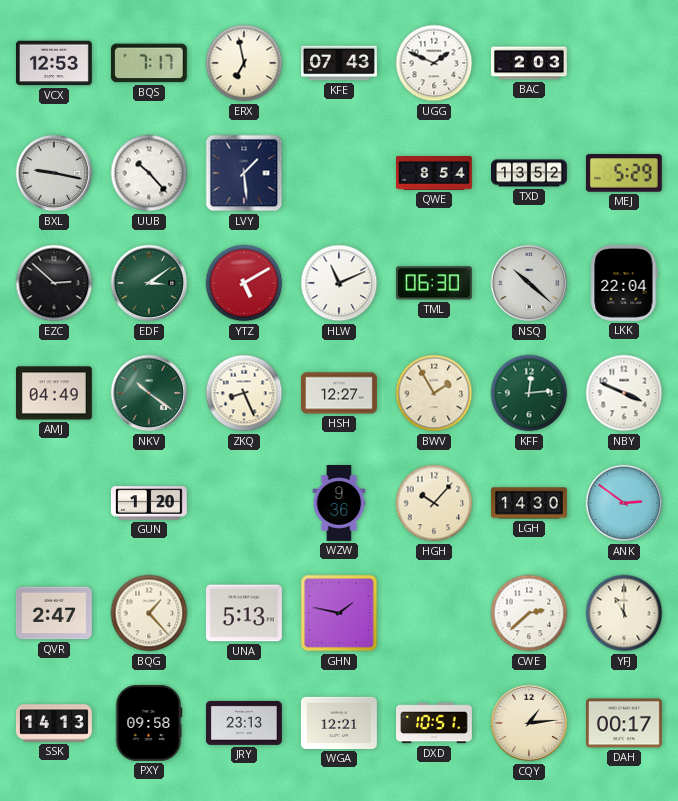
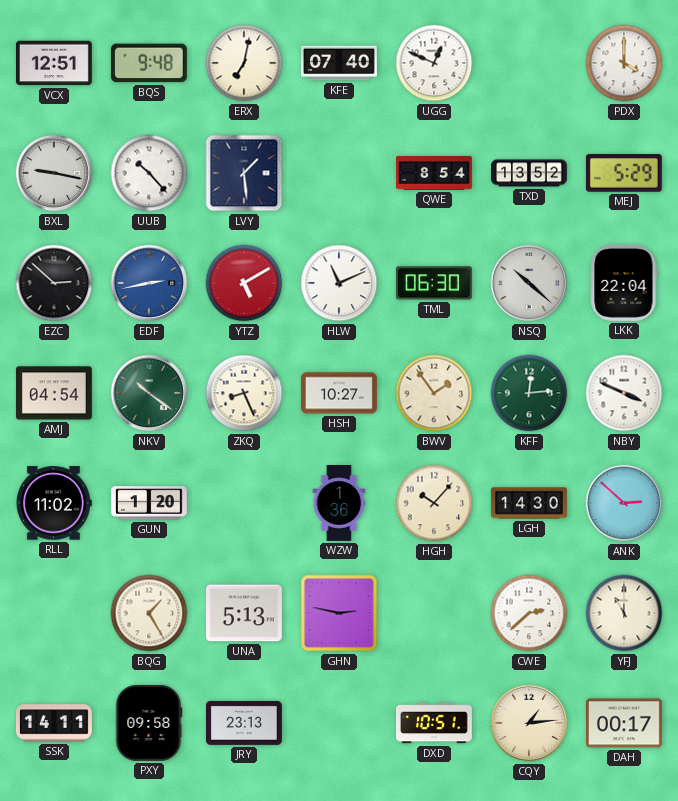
VCX: 12:53 -> 12:51
BQS: 7:17 -> 9:48
ERX: 6:58 -> 7:02
KFE: 07:43 -> 07:40
UGG: 1:49 -> 12:49
BAC: 2:03 -> none
PDX: none -> 4:00
EDF: 3:09 -> 2:43
EDF dial: green -> blue
AMJ: 04:49 -> 04:54
HSH: 12:27 -> 10:27
BWV: 1:55 -> 1:54
RLL: none -> 11:02
WZW: 9:36 -> 1:36
ANK: 2:51 -> 2:52
QVR: 2:47 -> none
BQG: 1:23 -> 1:25
GHN: 1:47 -> 2:47
SSK: 14:13 -> 14:11
WGA: 12:21 -> none
